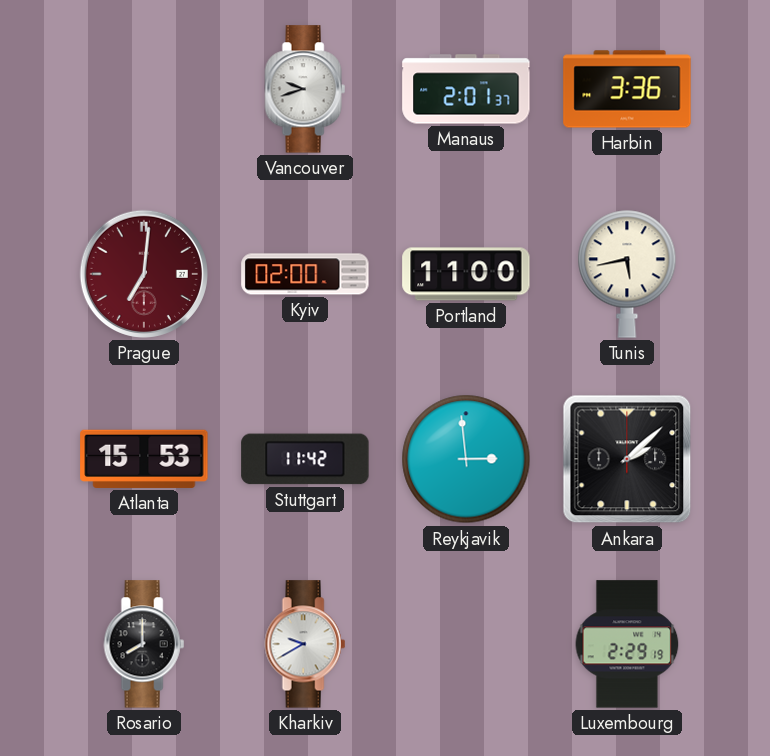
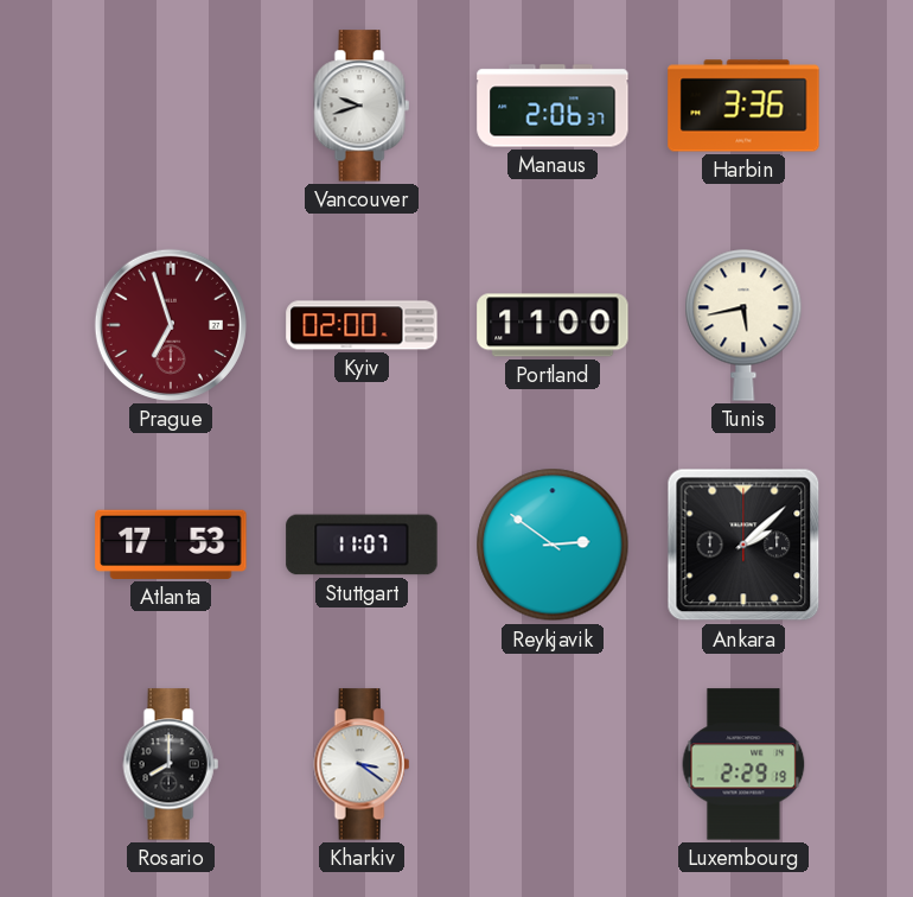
Manaus: 2:01 -> 2:06
Prague: 7:01 -> 6:57
Atlanta: 15:53 -> 17:53
Stuttgart: 11:42 -> 11:07
Reykjavik: 2:59 -> 2:51
Kharkiv: 9:40 -> 3:21
